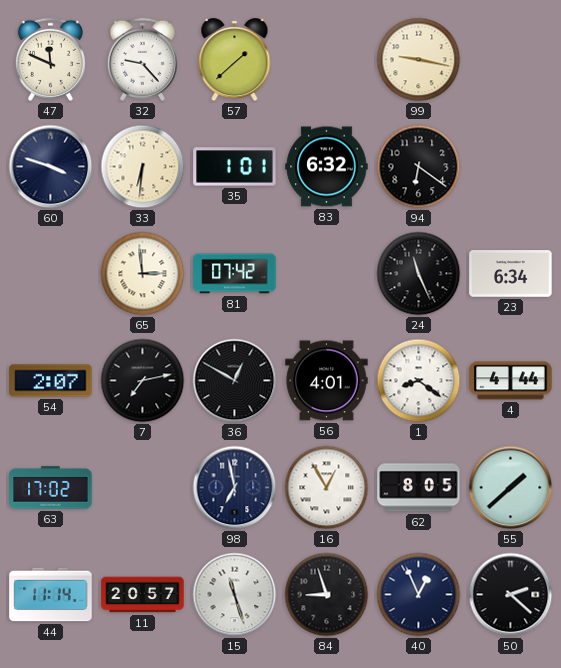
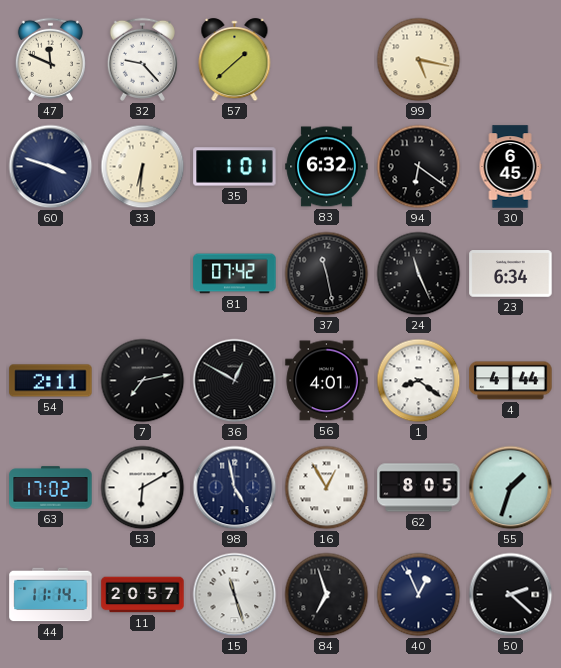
99: 9:17 -> 5:17
30: none -> 6:45
65: 2:59 -> none
37: none -> 11:28
54: 2:07 -> 2:11
53: none -> 6:10
98: 6:58 -> 4:58
55: 1:38 -> 1:33
84: 8:57 -> 6:57
